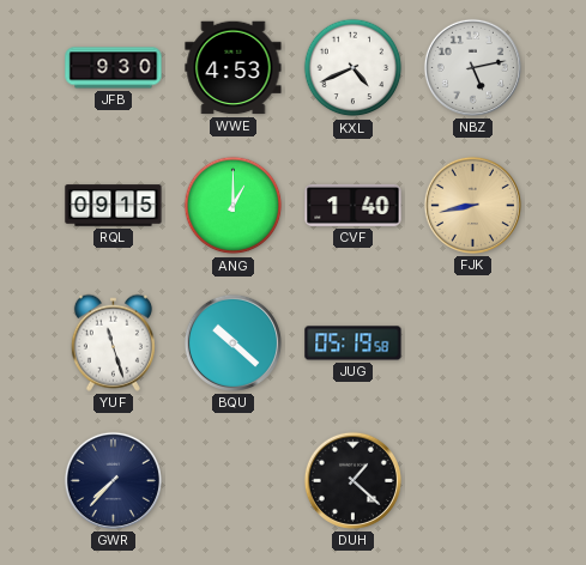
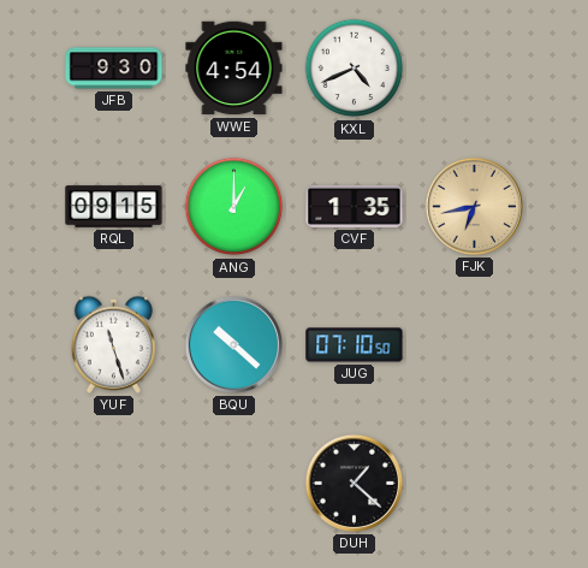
WWE: 4:53 -> 4:54
NBZ: 5:13 -> none
CVF: 1:40 -> 1:35
FJK: 8:43 -> 6:43
JUG: 05:19 -> 07:10
GWR: 7:37 -> none
